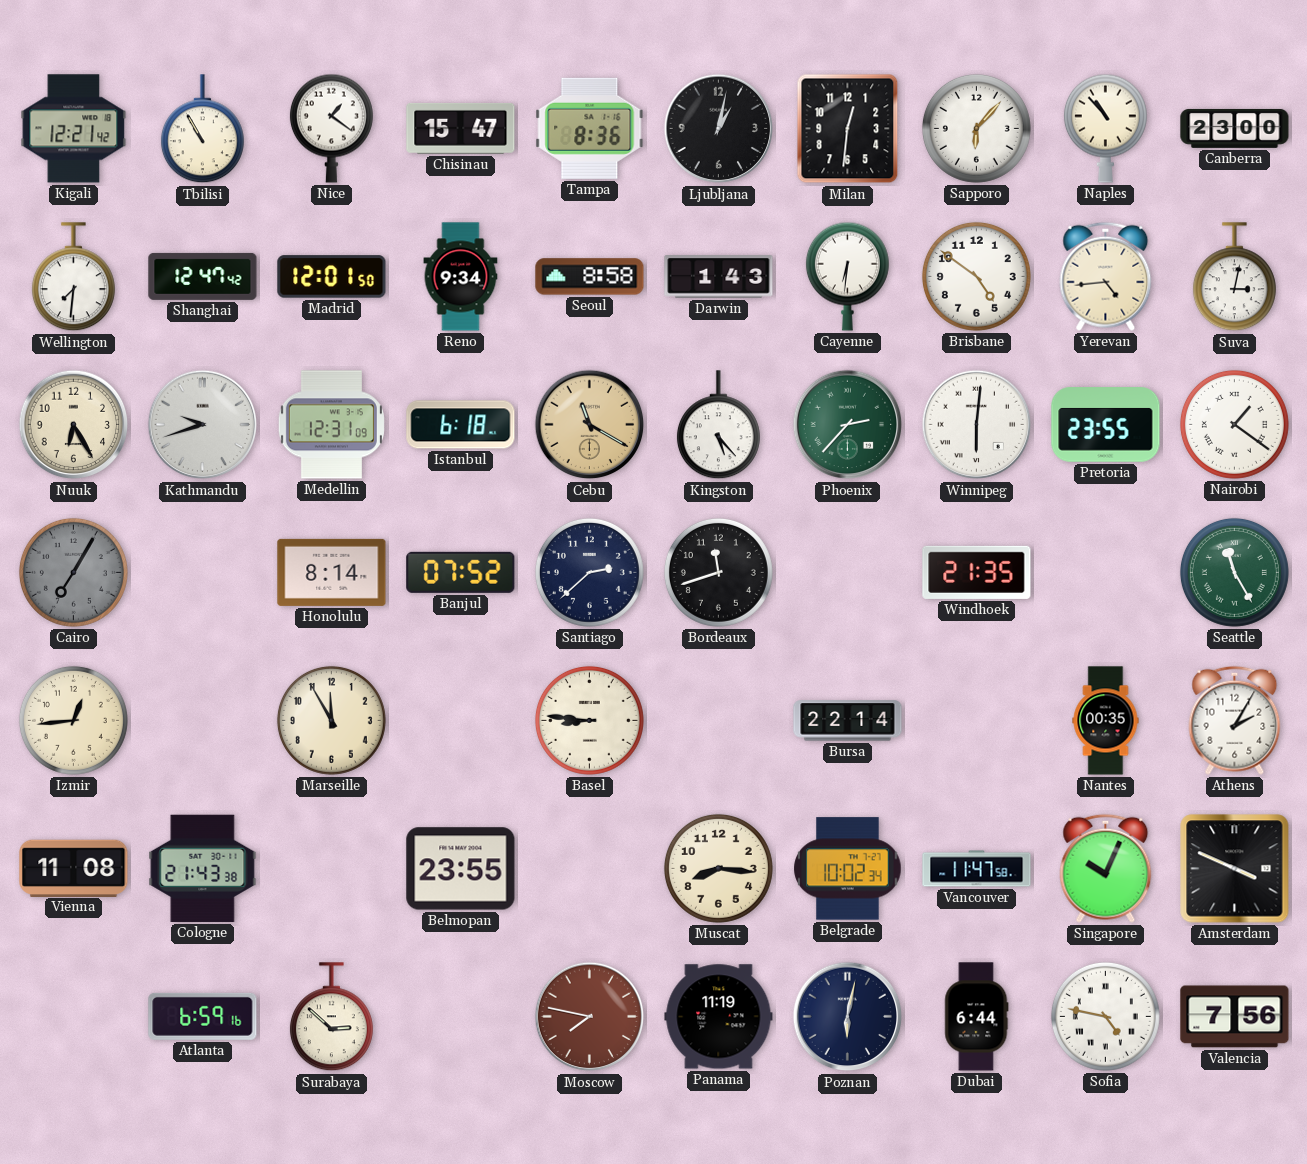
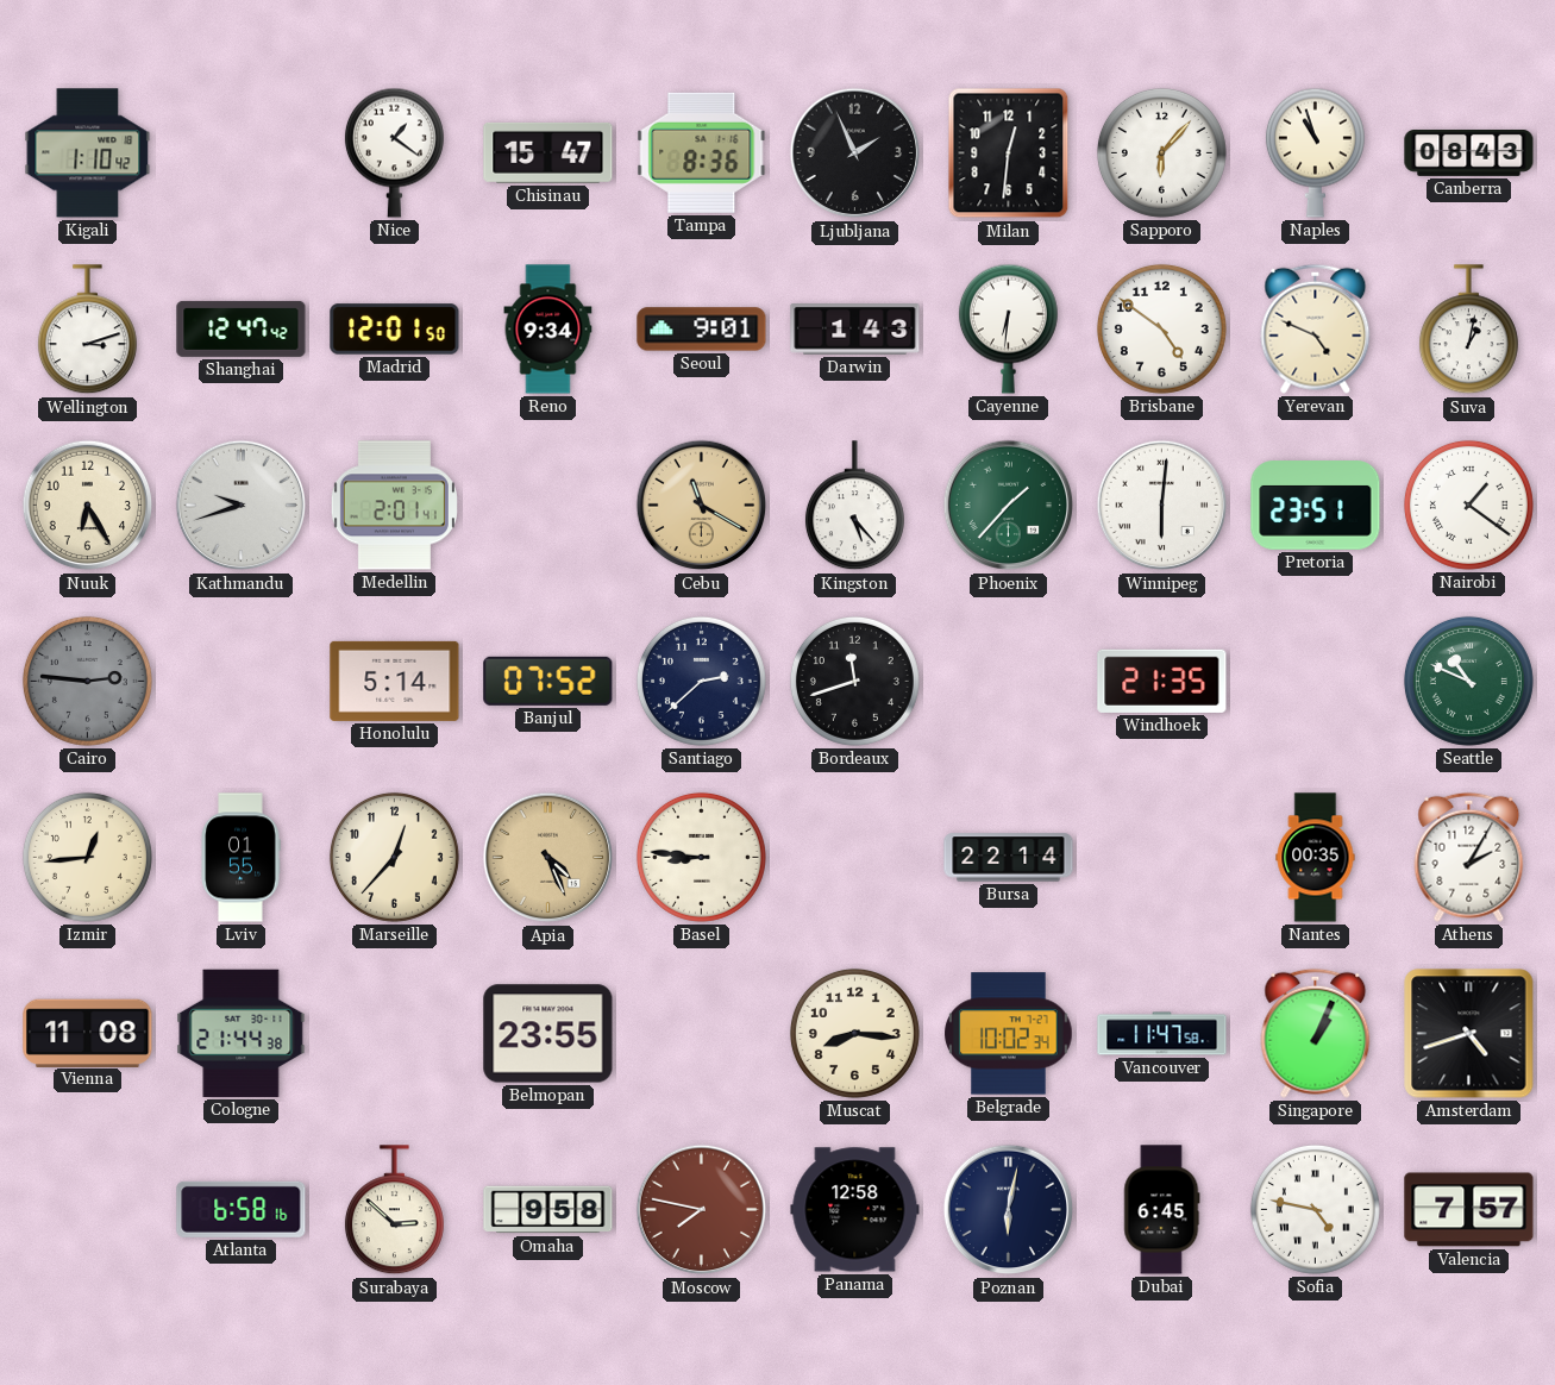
Kigali: 12:21 -> 1:10
Tbilisi: 10:55 -> none
Ljubljana: 1:02 -> 1:56
Naples: 10:53 -> 10:57
Canberra: 23:00 -> 08:43
Wellington: 7:31 -> 3:12
Seoul: 8:58 -> 9:01
Yerevan: 4:44 -> 4:49
Suva: 3:02 -> 1:02
Medellin: 12:31 -> 2:01
Istanbul: 6:18 -> none
Phoenix: 2:37 -> 1:37
Pretoria: 23:55 -> 23:51
Cairo: 7:05 -> 2:46
Honolulu: 8:14 -> 5:14
Seattle: 11:25 -> 10:49
Lviv: none -> 01:55
Marseille: 11:55 -> 12:37
Apia: none -> 4:26
Cologne: 21:43 -> 21:44
Singapore: 10:04 -> 1:04
Amsterdam: 3:49 -> 4:42
Atlanta: 6:59 -> 6:58
Omaha: none -> 9:58
Panama: 11:19 -> 12:58
Dubai: 6:44 -> 6:45
Valencia: 7:56 -> 7:57
